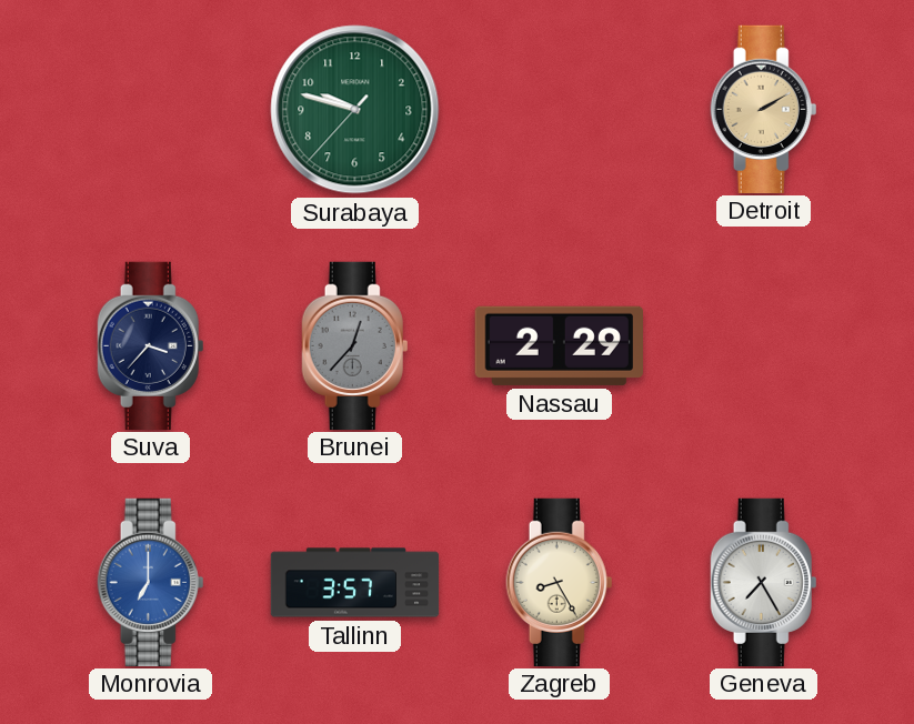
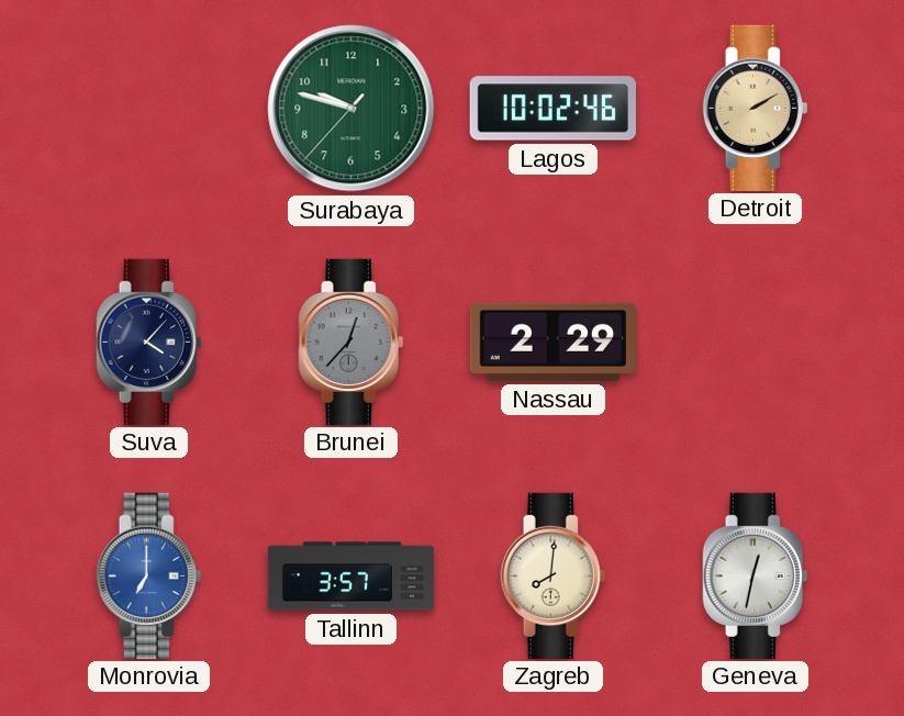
Lagos: none -> 10:02
Suva: 3:37 -> 4:07
Zagreb: 8:25 -> 8:01
Geneva: 7:25 -> 12:32
